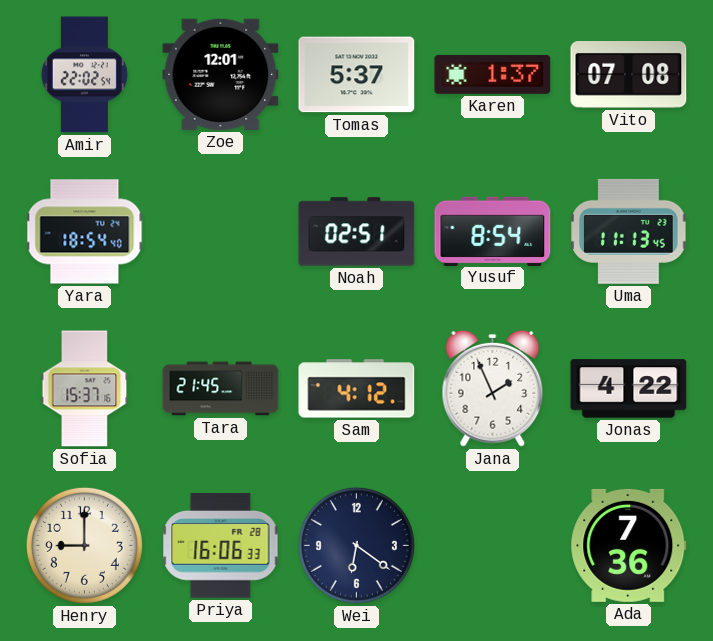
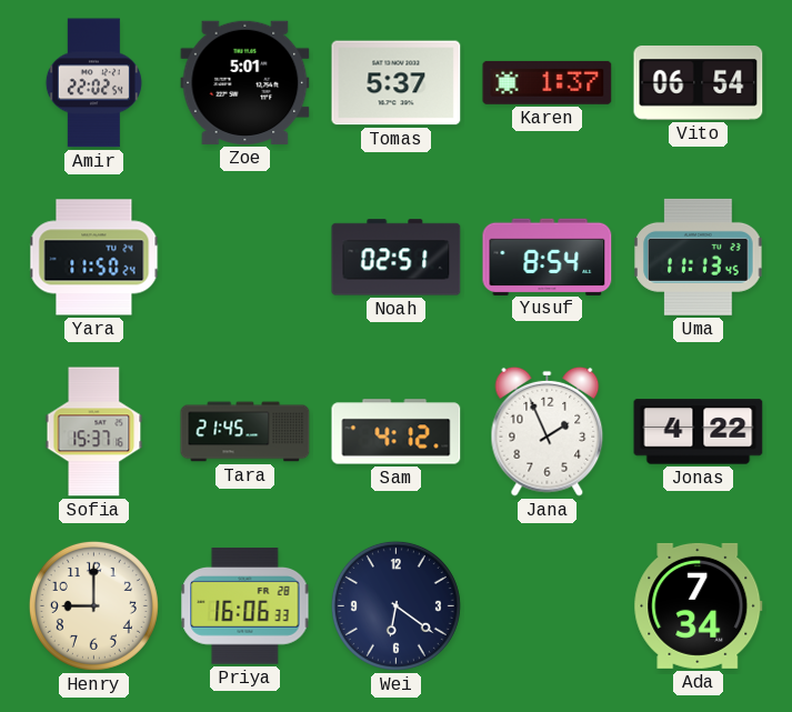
Zoe: 12:01 -> 5:01
Vito: 07:08 -> 06:54
Yara: 18:54 -> 11:50
Ada: 7:36 -> 7:34
